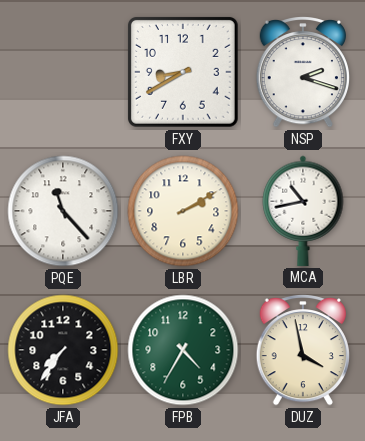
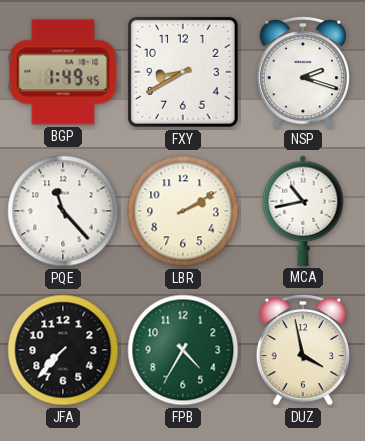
BGP: none -> 1:49
JFA: 7:36 -> 7:37
